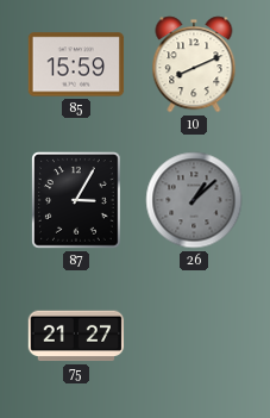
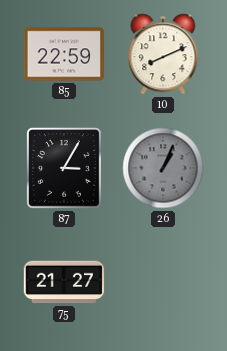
85: 15:59 -> 22:59
26: 1:08 -> 1:04
